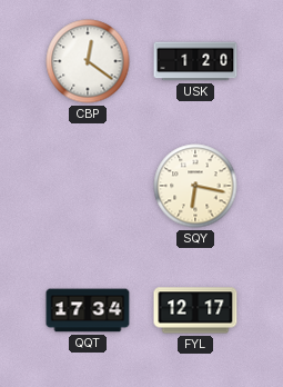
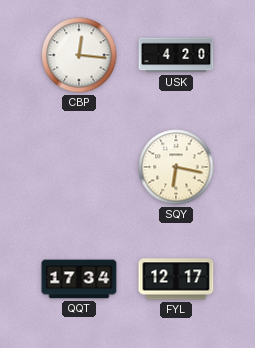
CBP: 12:21 -> 12:16
USK: 1:20 -> 4:20
